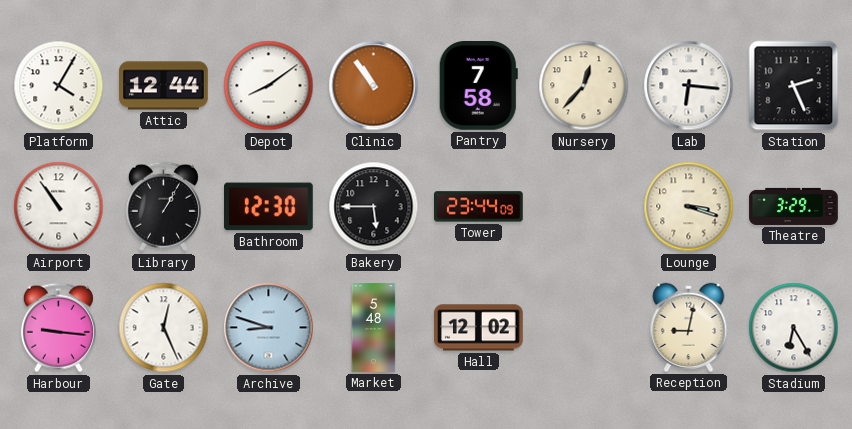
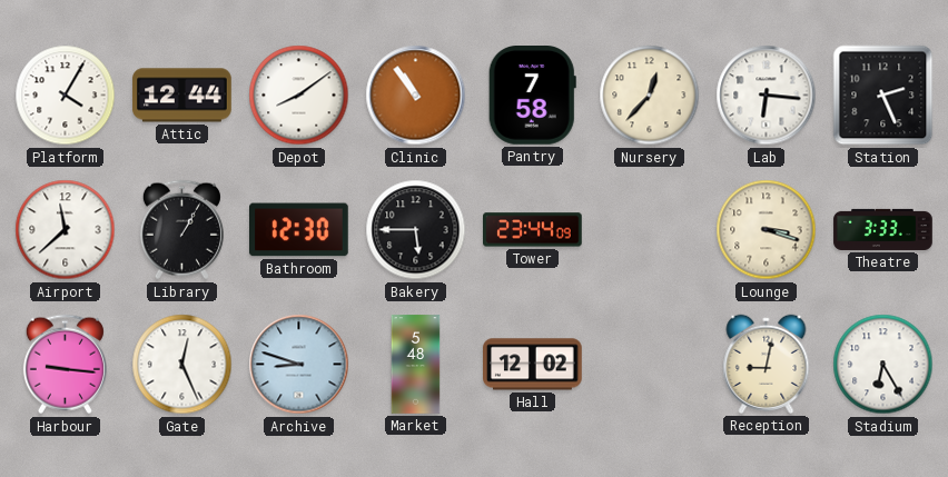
Airport: 10:54 -> 11:38
Theatre: 3:29 -> 3:33
